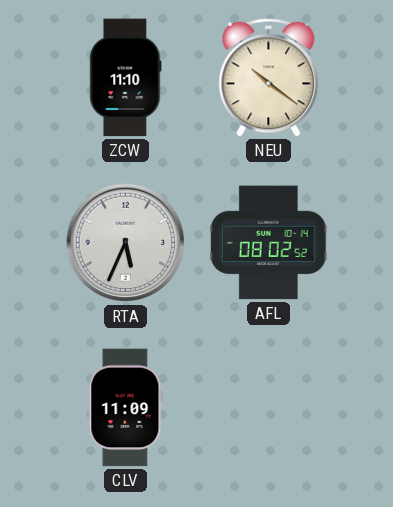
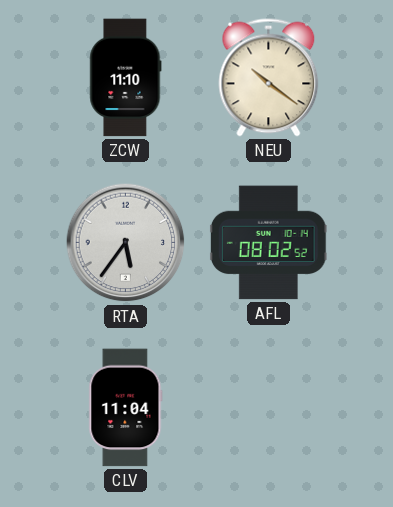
RTA: 5:34 -> 5:36
CLV: 11:09 -> 11:04
